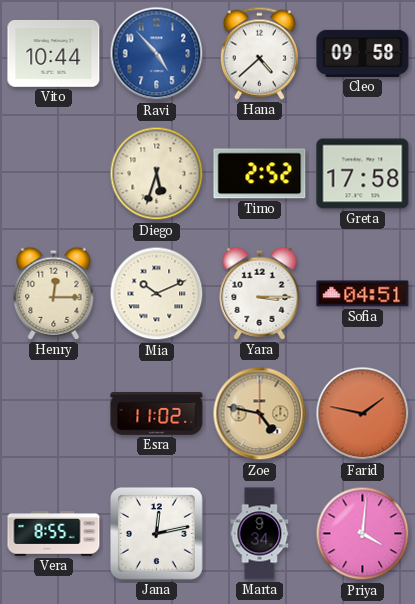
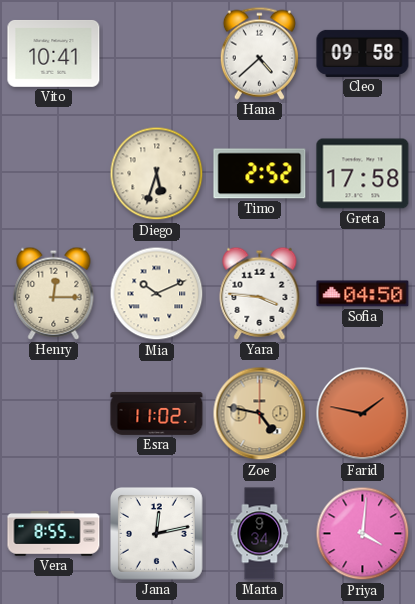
Vito: 10:44 -> 10:41
Ravi: 4:53 -> none
Yara: 3:15 -> 3:46
Sofia: 04:51 -> 04:50
